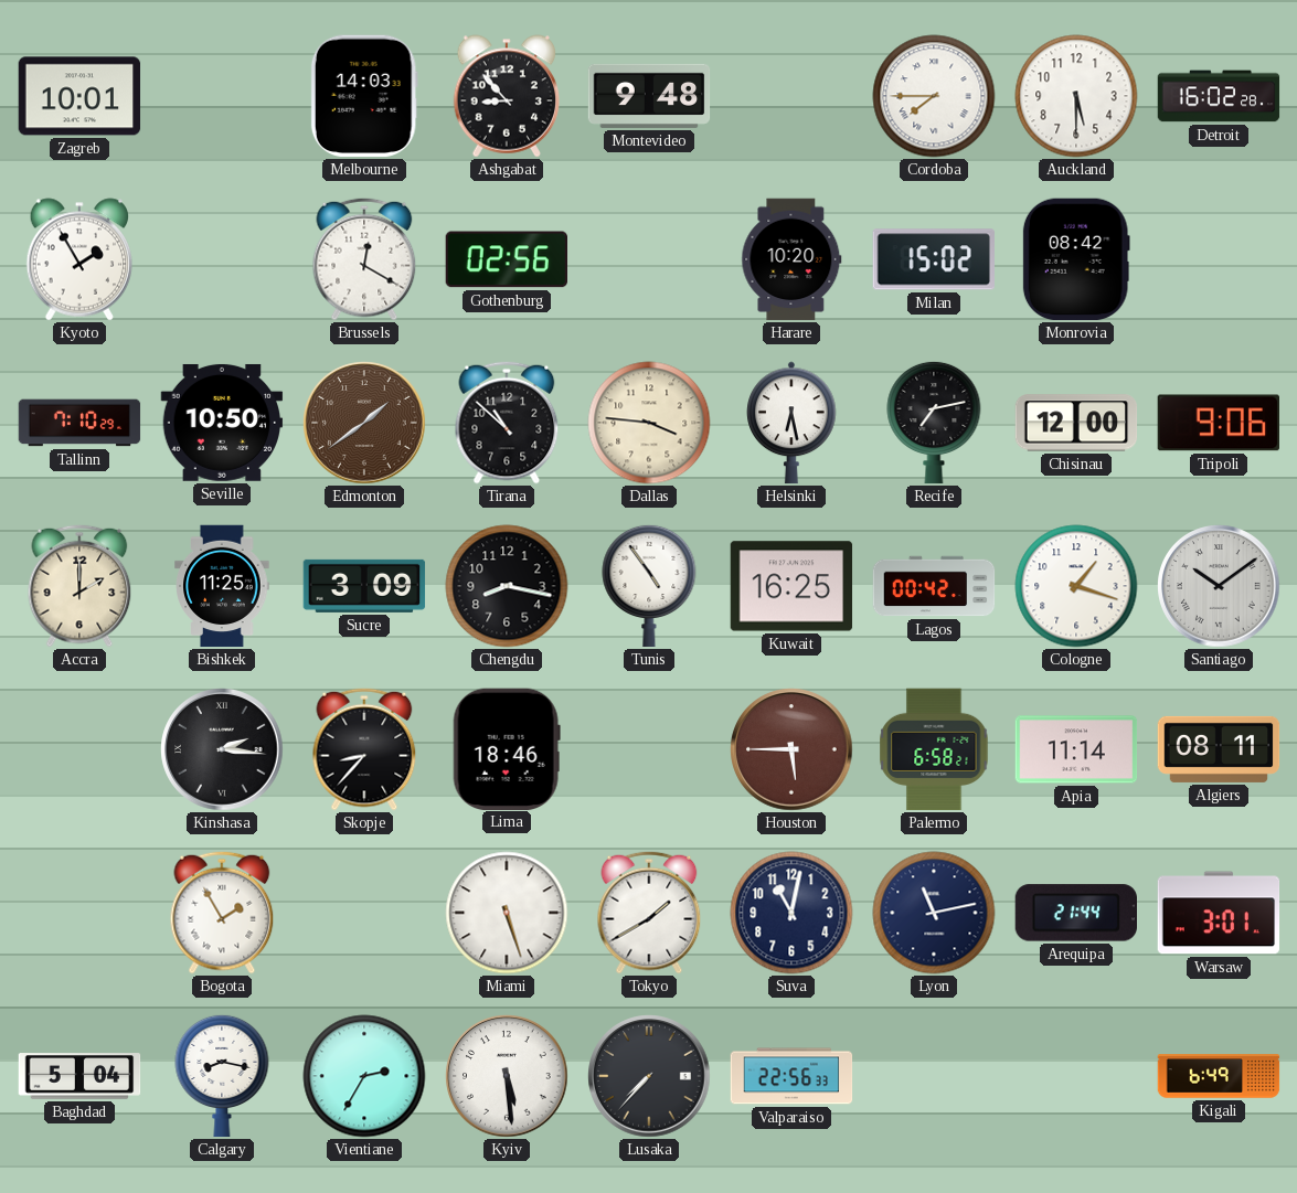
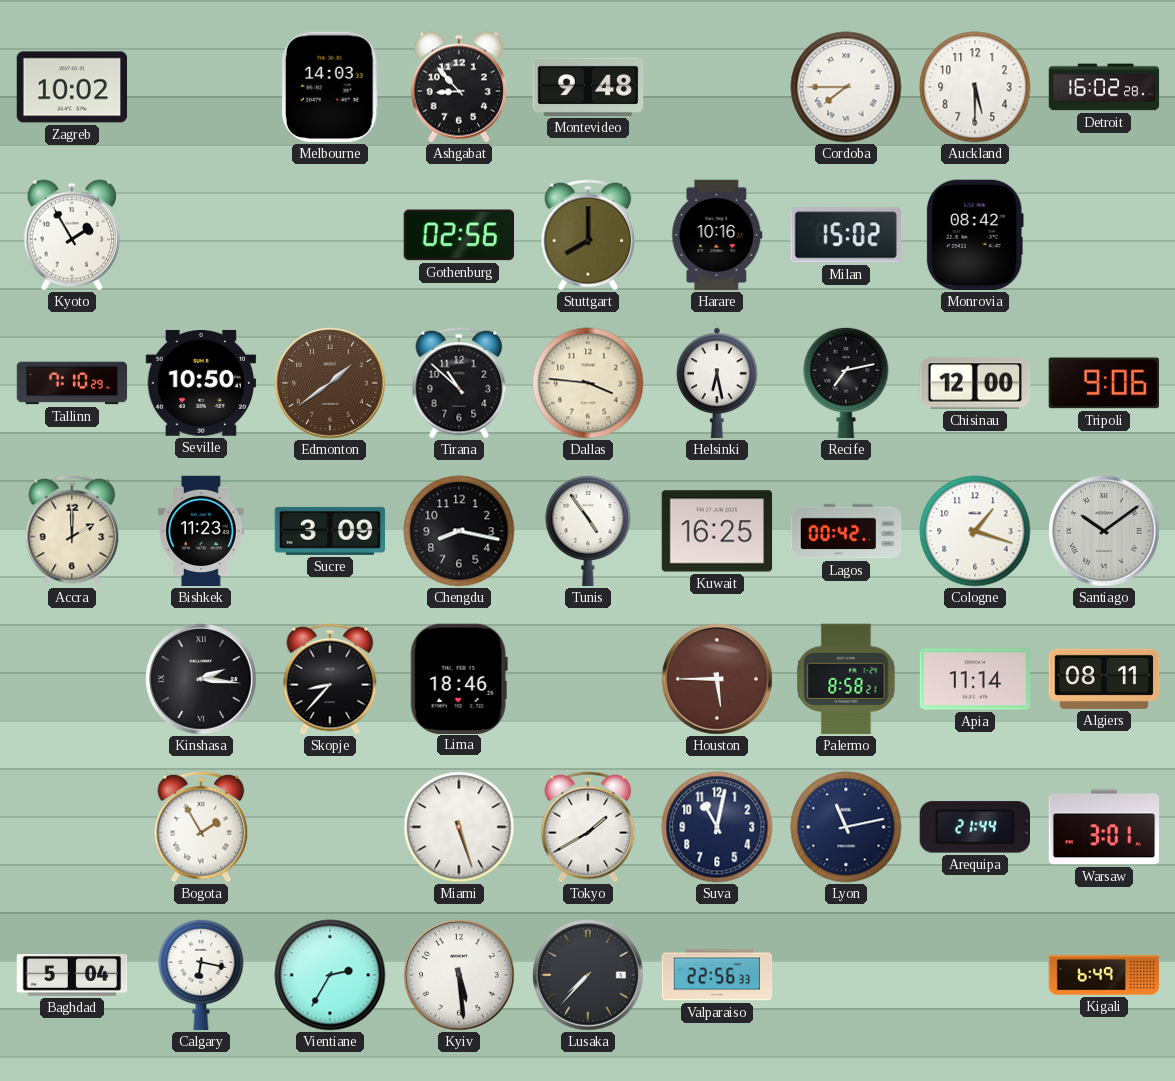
Zagreb: 10:01 -> 10:02
Brussels: 12:20 -> none
Stuttgart: none -> 8:00
Harare: 10:20 -> 10:16
Bishkek: 11:25 -> 11:23
Palermo: 6:58 -> 8:58
Calgary: 8:17 -> 6:17
